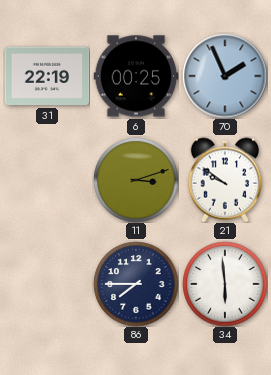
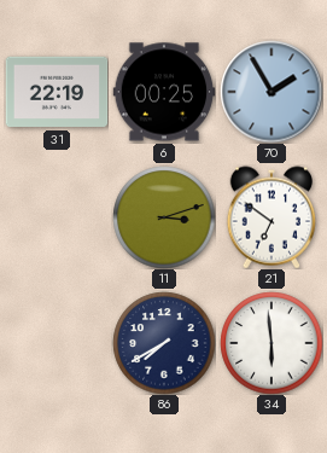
70: 1:56 -> 1:55
21: 9:51 -> 6:51
86: 7:45 -> 7:40
